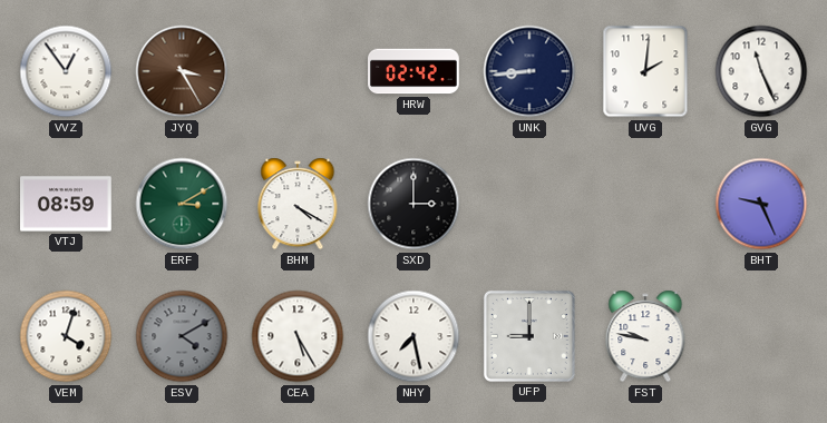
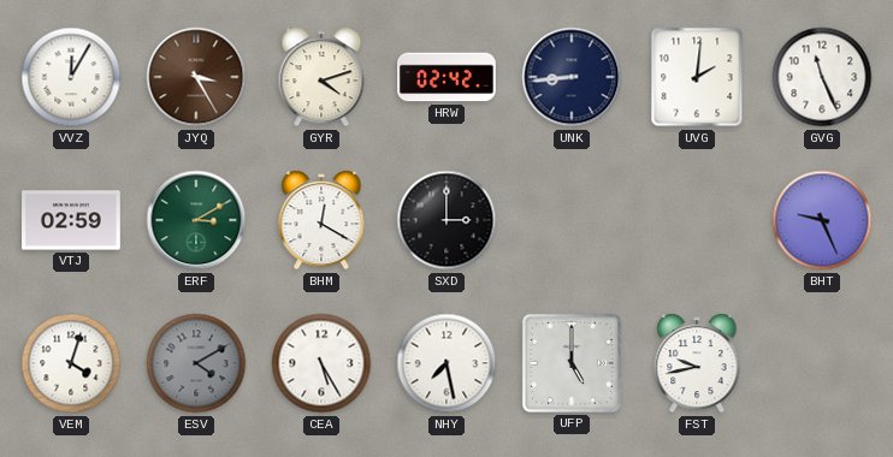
VVZ: 12:54 -> 12:05
GYR: none -> 4:12
VTJ: 08:59 -> 02:59
BHM: 4:20 -> 12:20
UFP: 9:00 -> 5:00
FST: 9:47 -> 9:43
